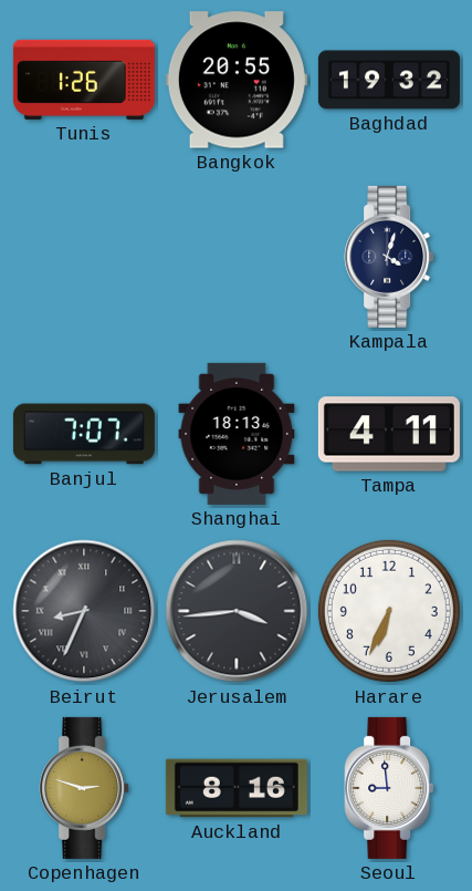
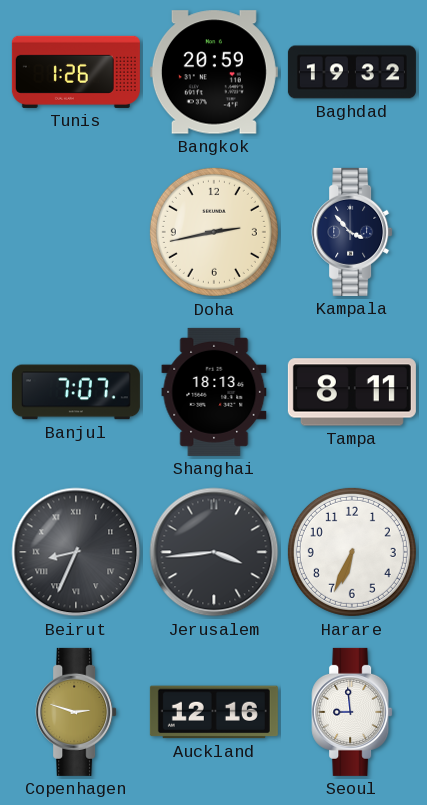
Bangkok: 20:55 -> 20:59
Doha: none -> 2:43
Kampala: 4:03 -> 3:53
Tampa: 4:11 -> 8:11
Auckland: 8:16 -> 12:16
